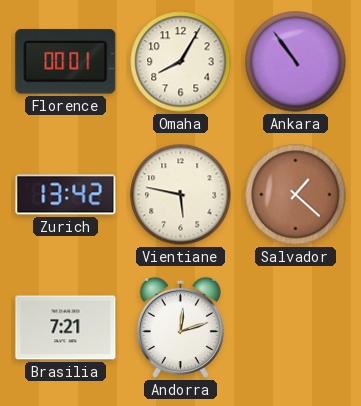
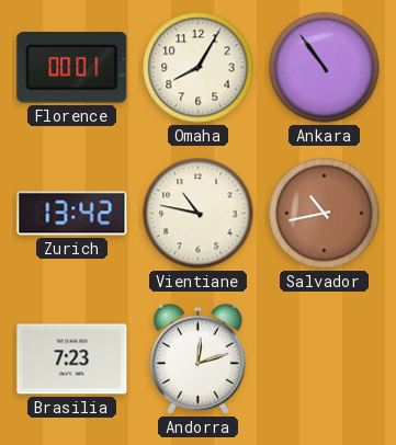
Vientiane: 5:47 -> 10:47
Salvador: 1:22 -> 10:43
Brasilia: 7:21 -> 7:23
